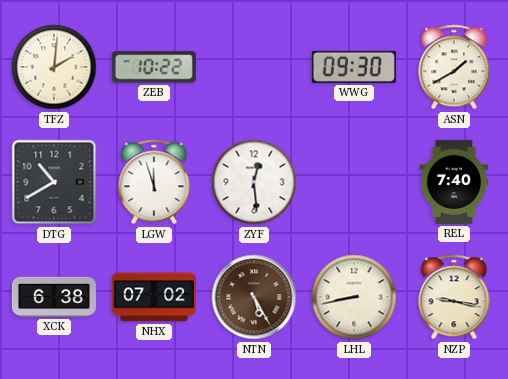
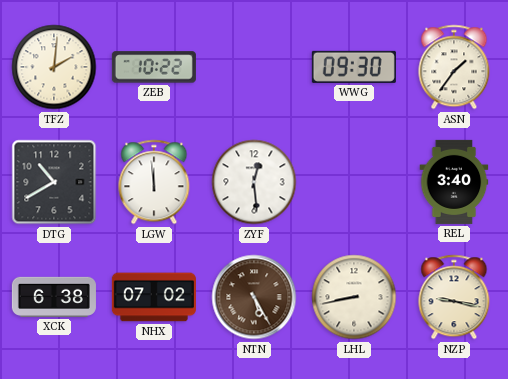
ASN: 1:40 -> 1:36
LGW: 11:57 -> 11:59
REL: 7:40 -> 3:40
